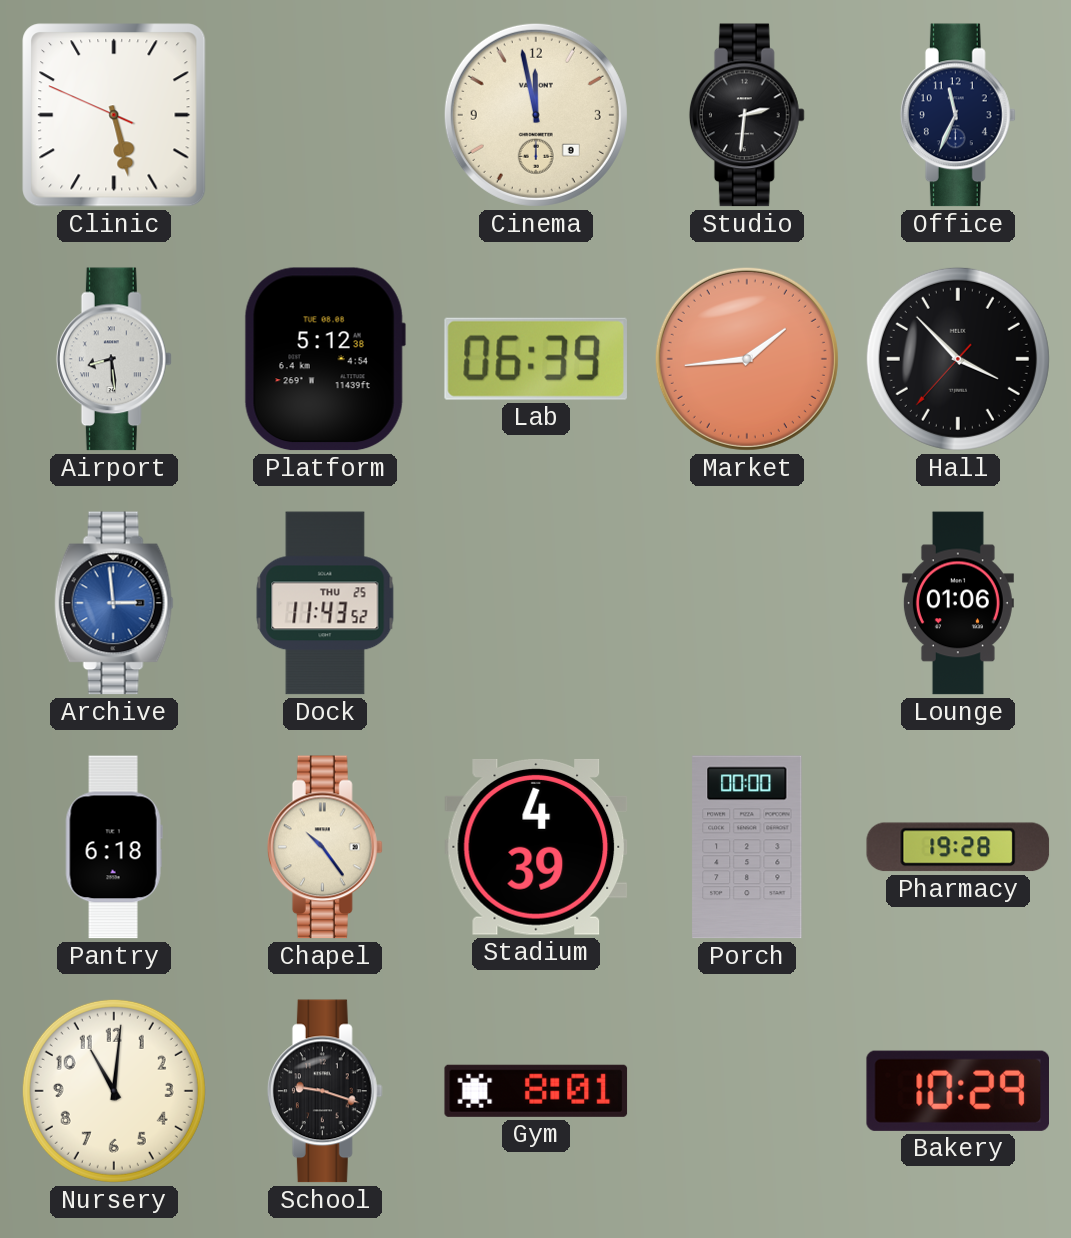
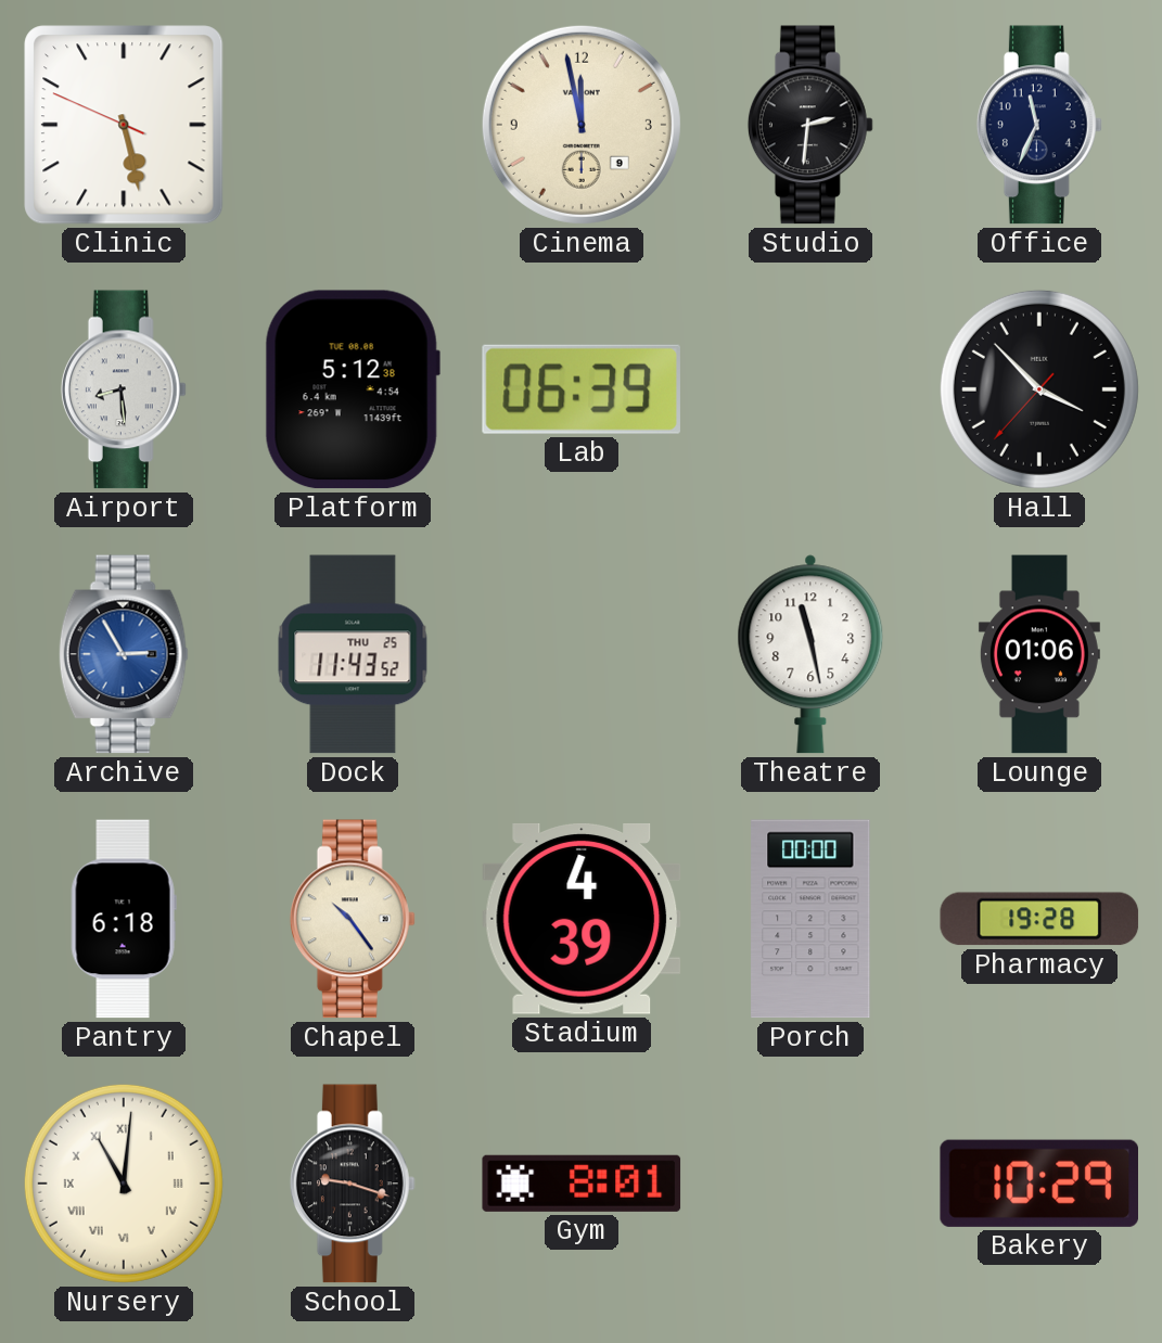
Market: 1:44 -> none
Archive: 2:59 -> 2:55
Theatre: none -> 11:28
Nursery numerals: Arabic -> Roman
